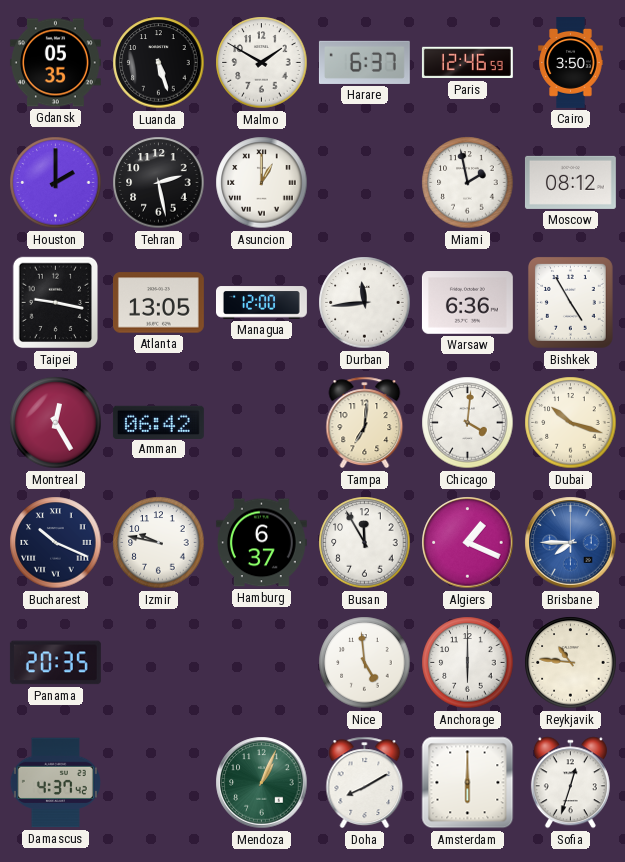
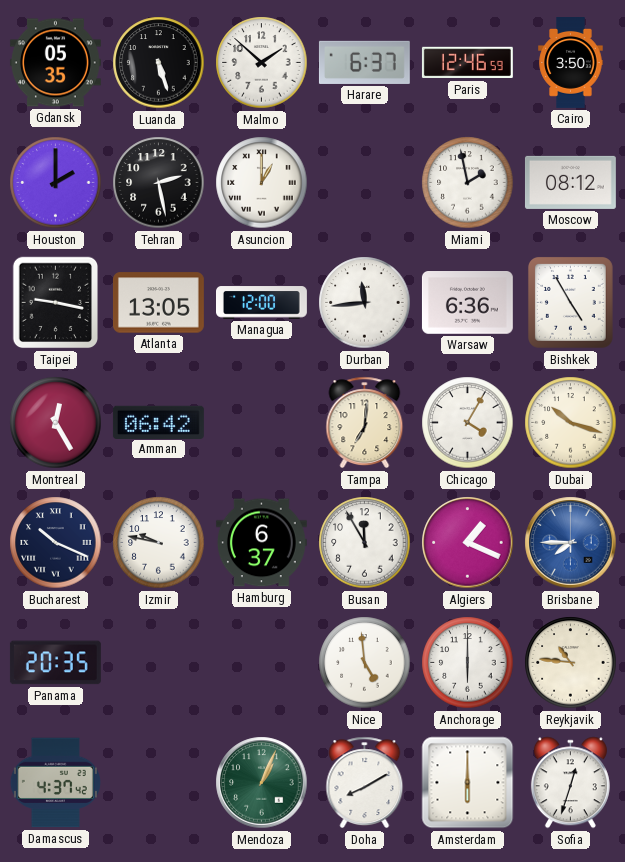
Malmo: 1:50 -> 1:52
Chicago: 4:01 -> 4:05
